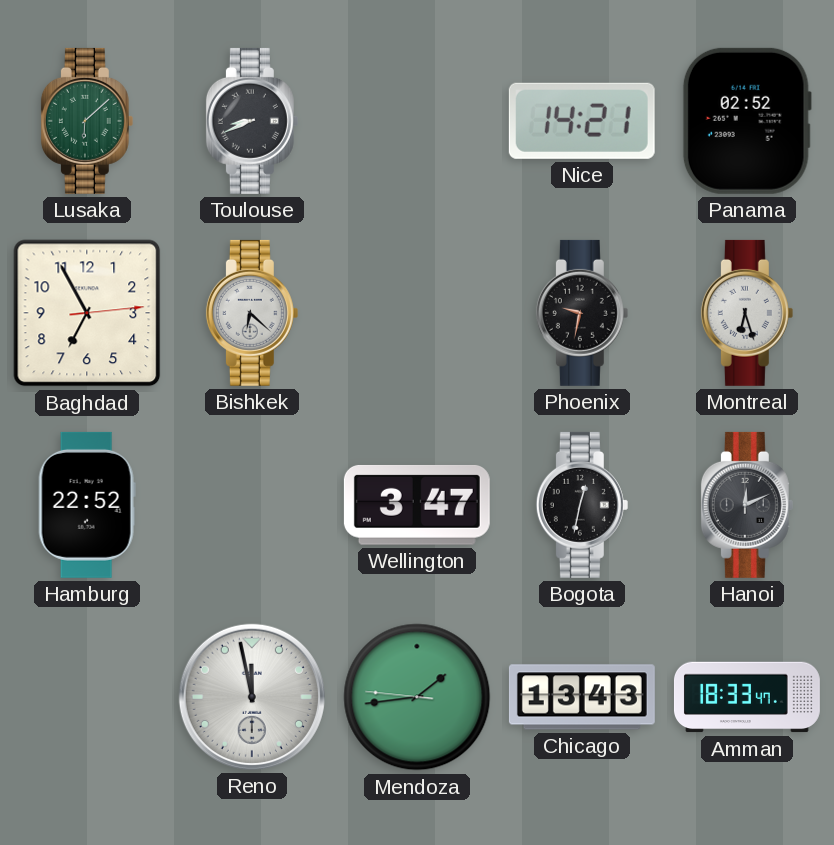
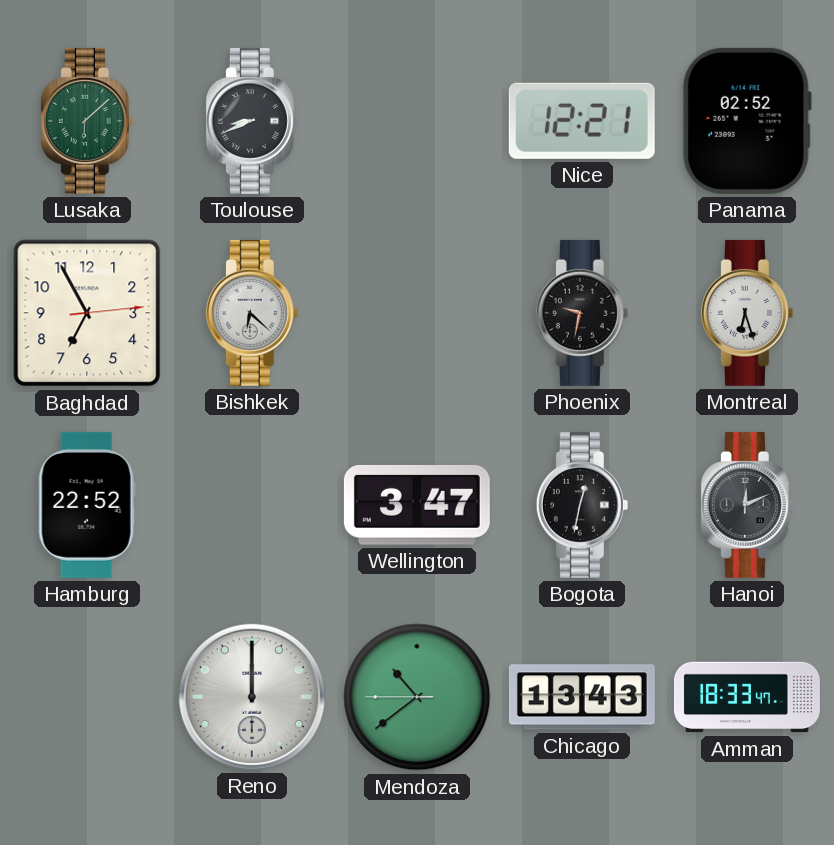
Nice: 14:21 -> 12:21
Reno: 11:58 -> 12:00
Mendoza: 1:43 -> 10:38
